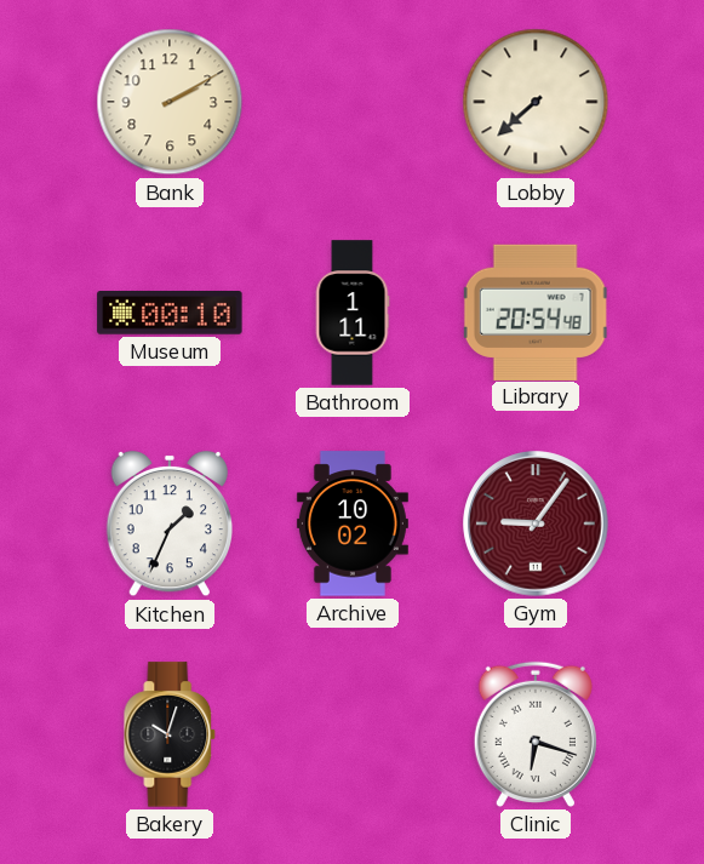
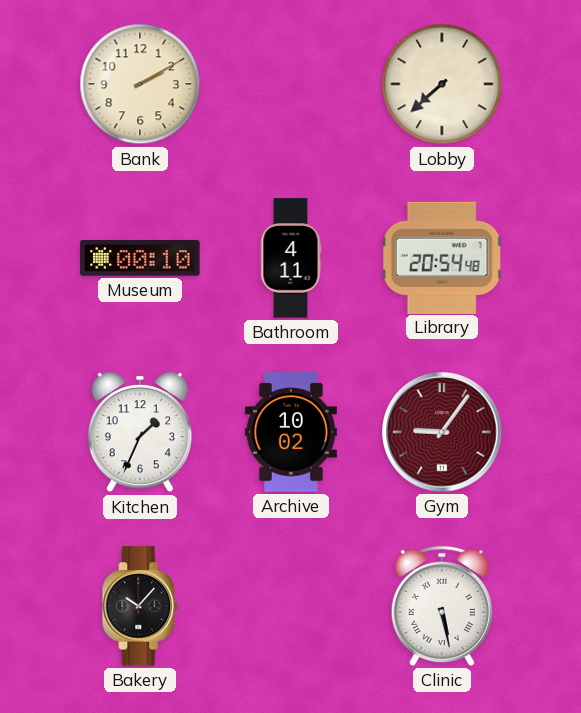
Bathroom: 1:11 -> 4:11
Bakery: 10:03 -> 10:07
Clinic: 6:18 -> 5:28
